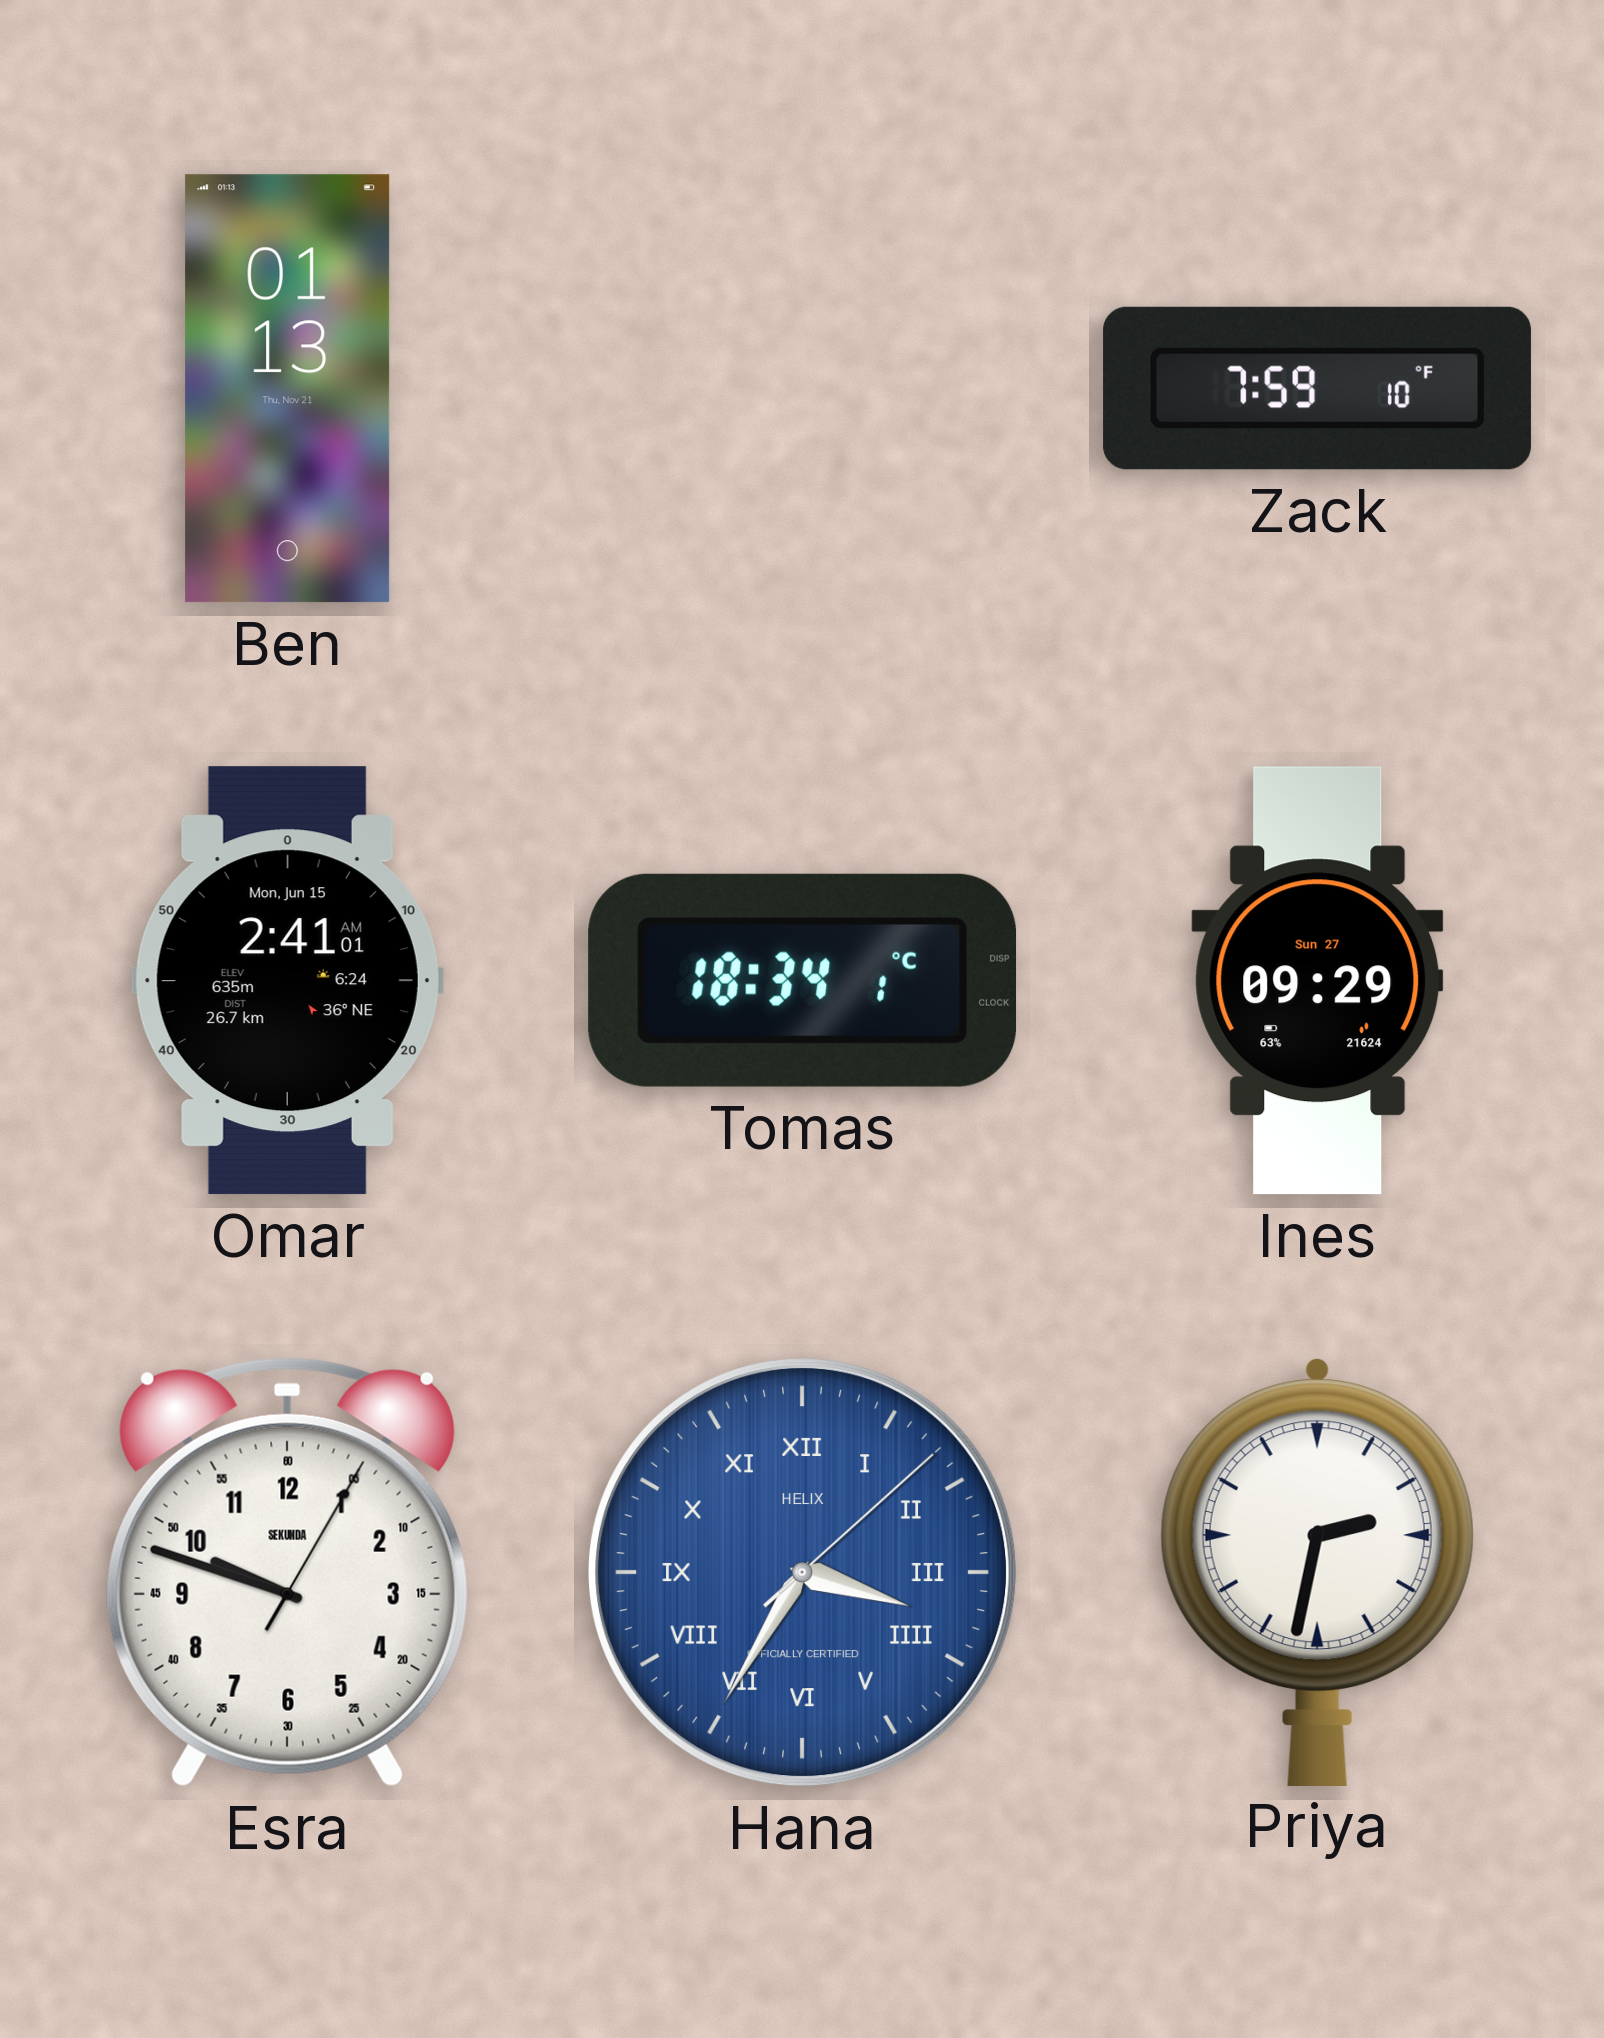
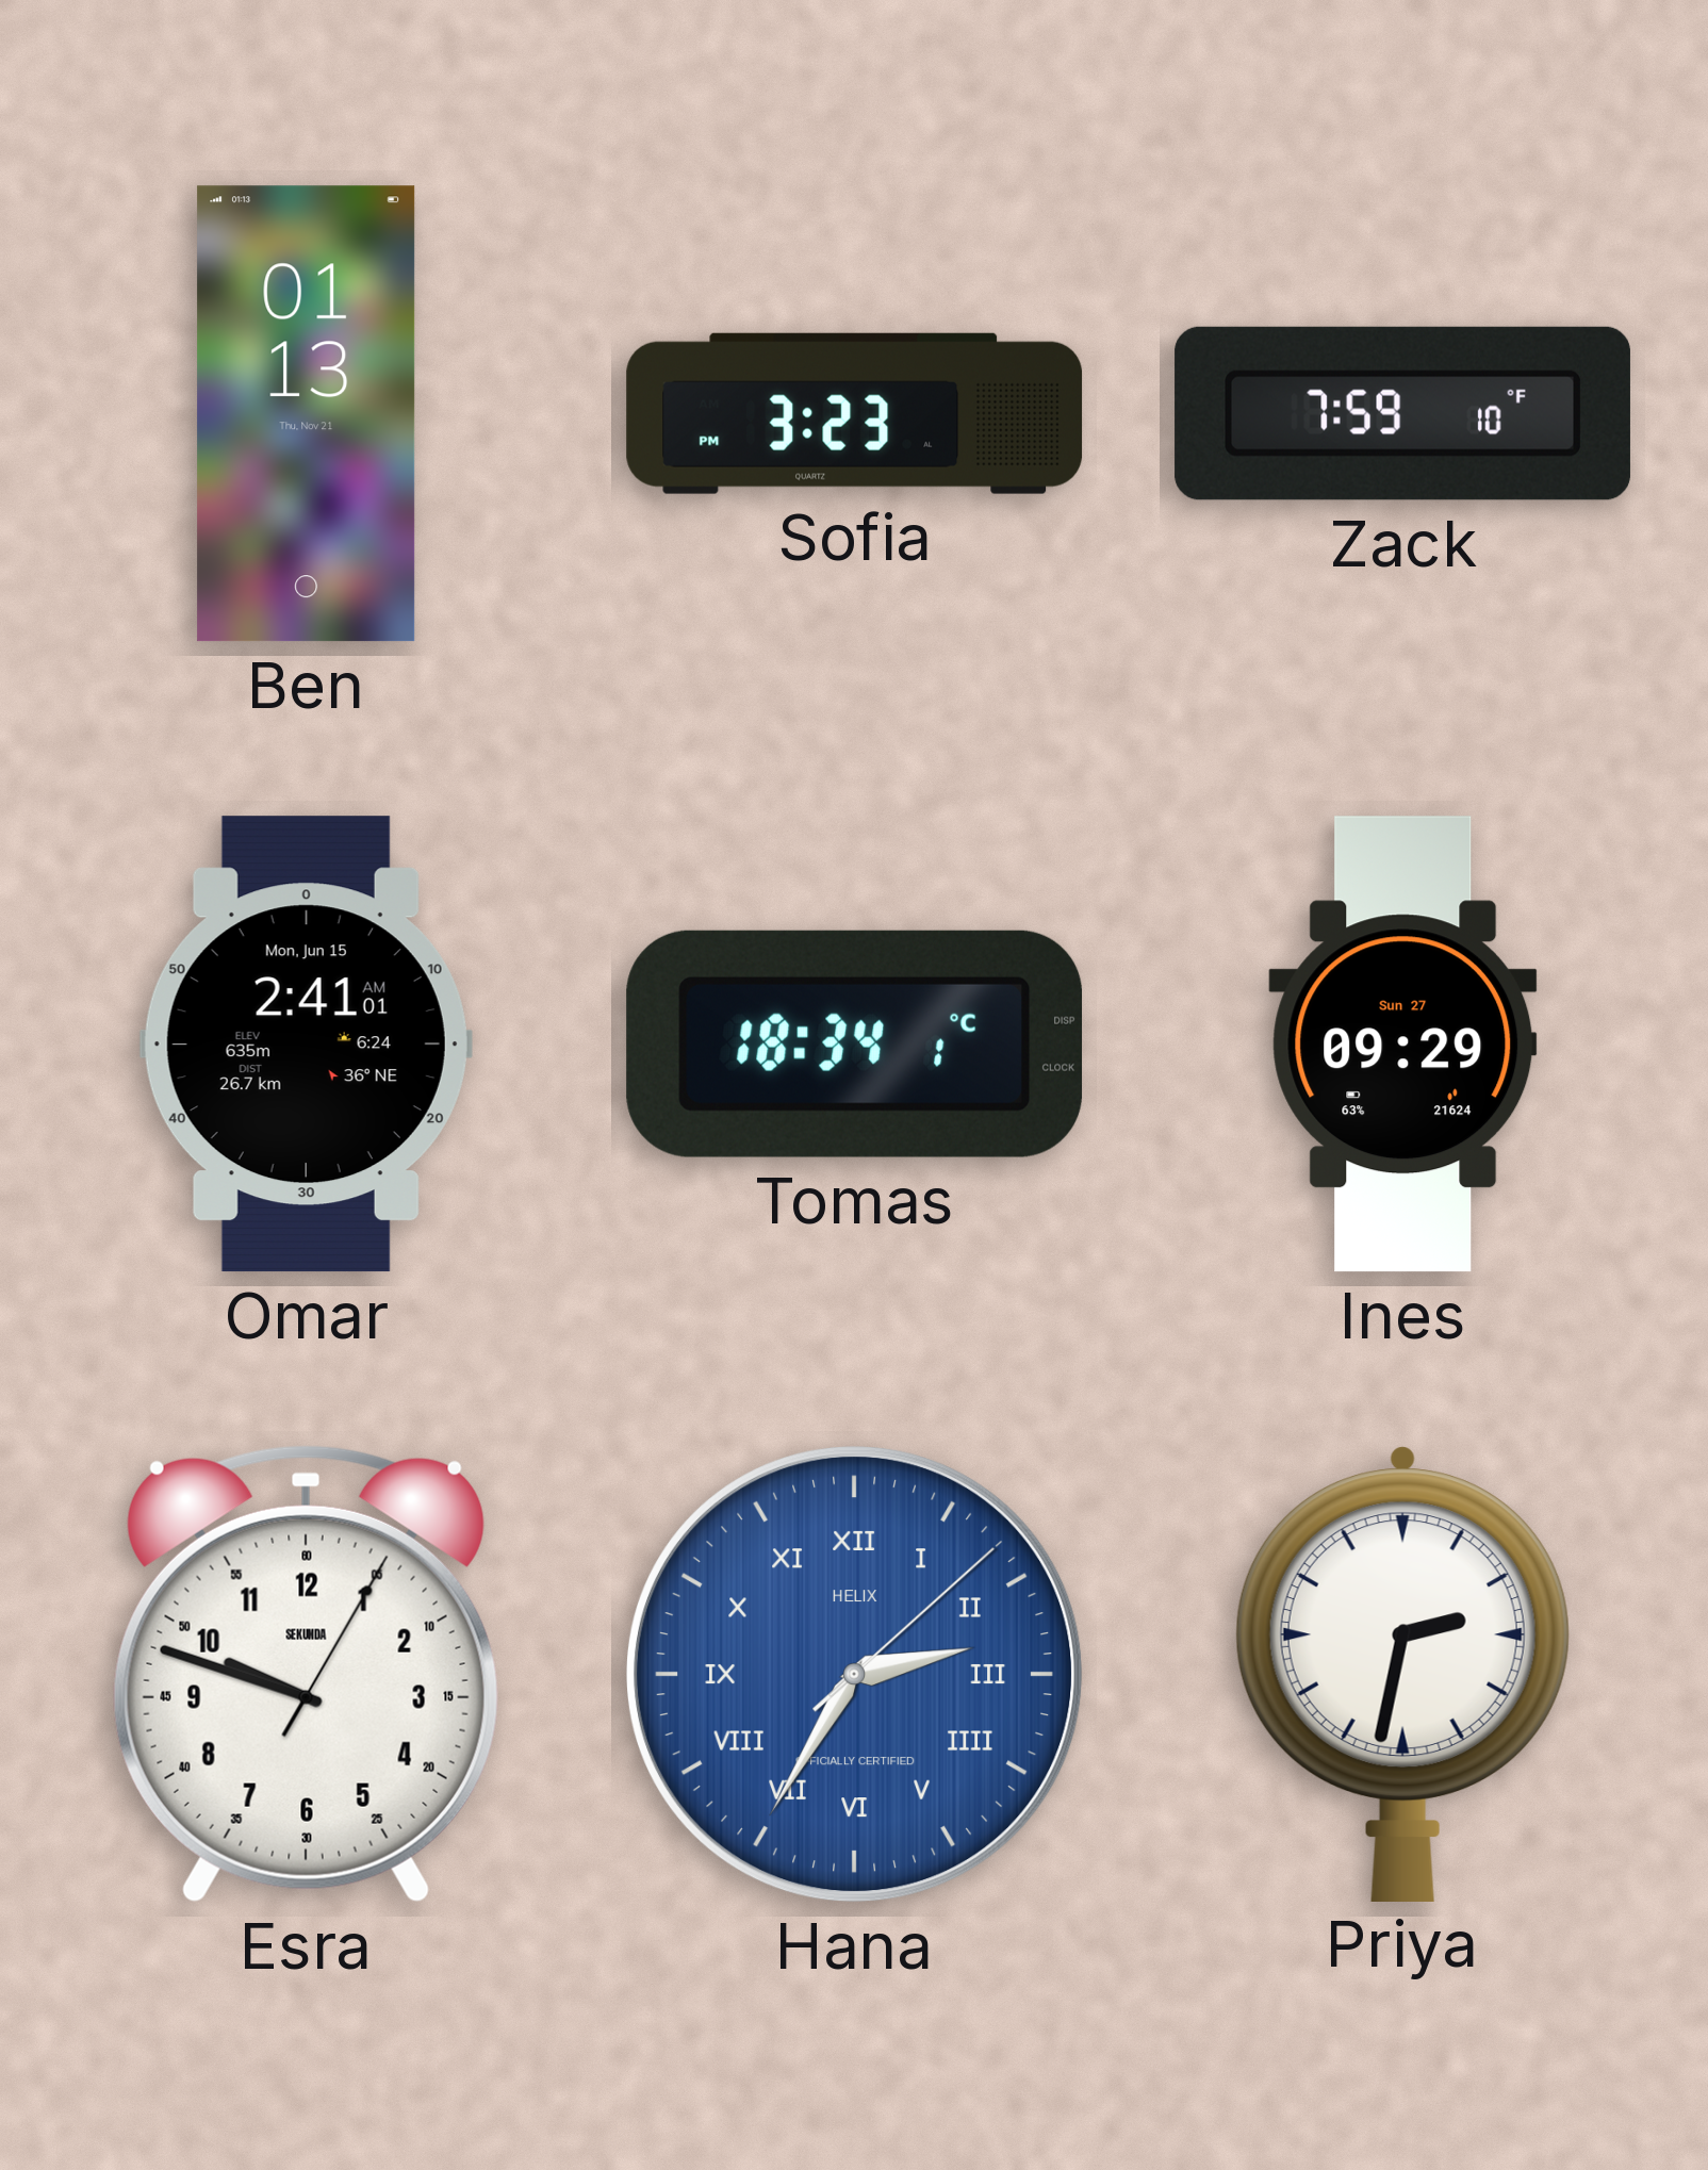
Sofia: none -> 3:23
Hana: 3:35 -> 2:35
